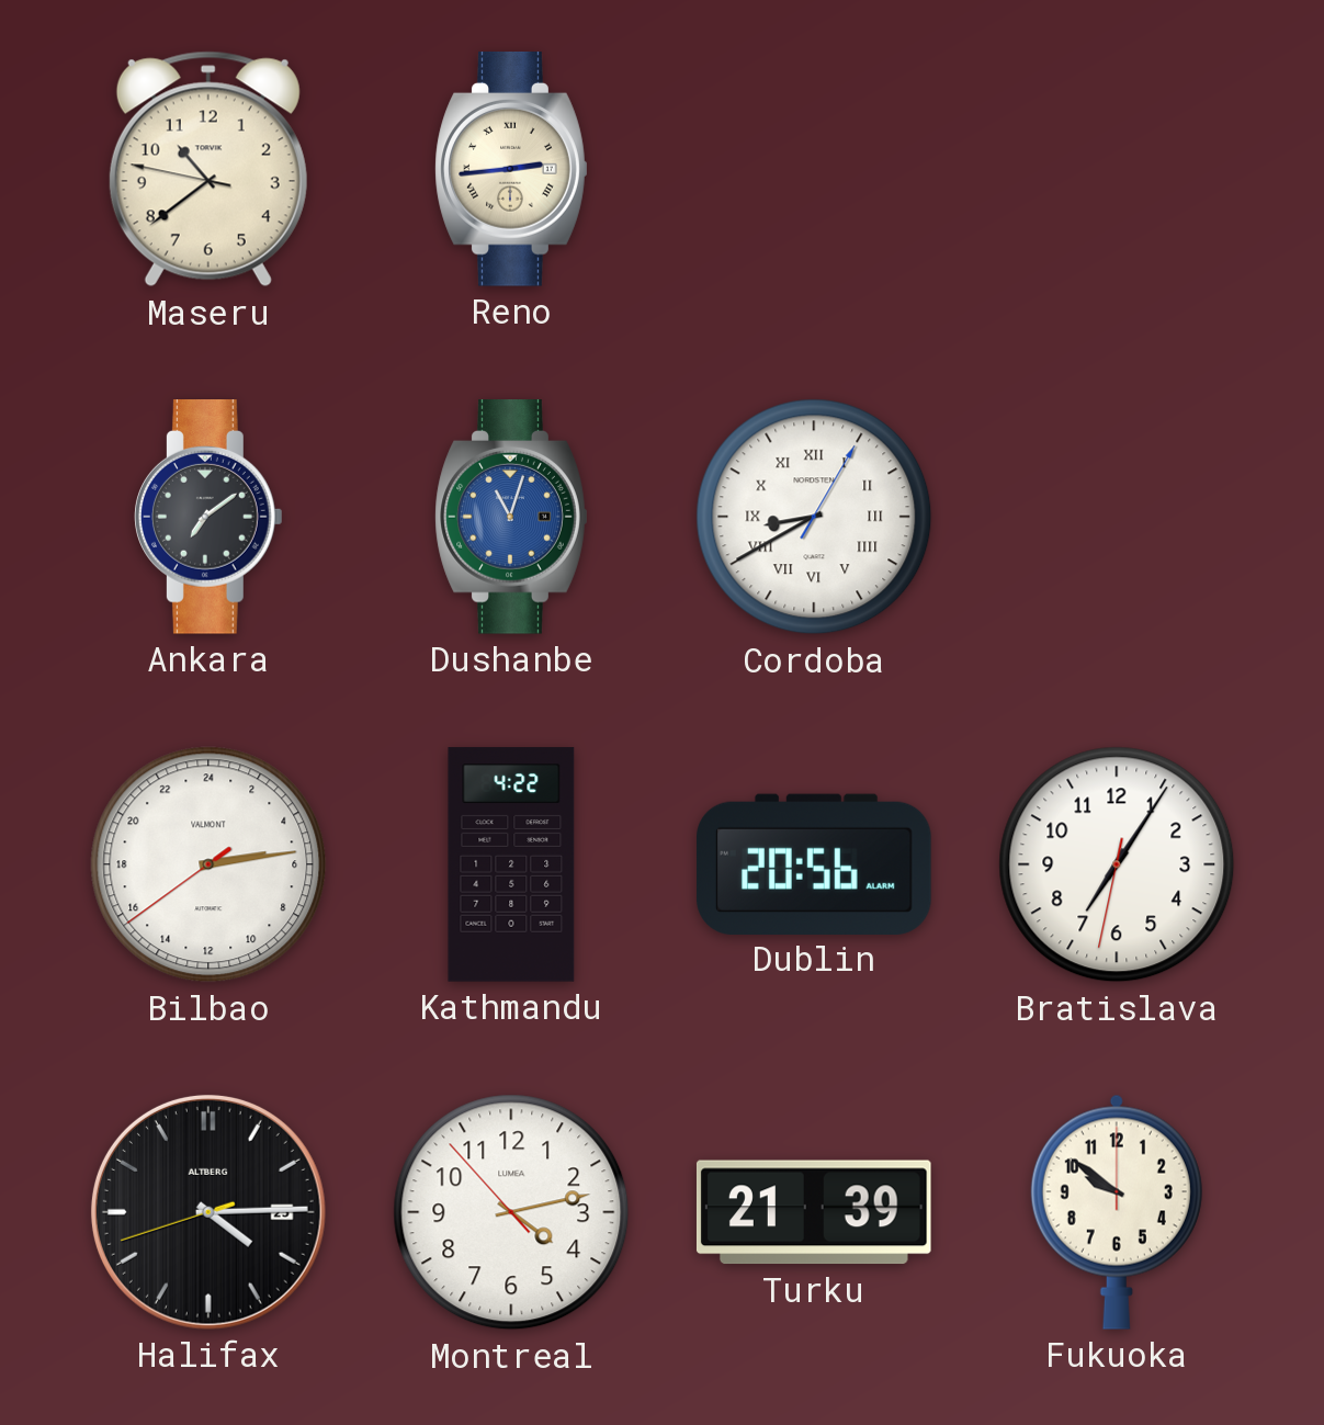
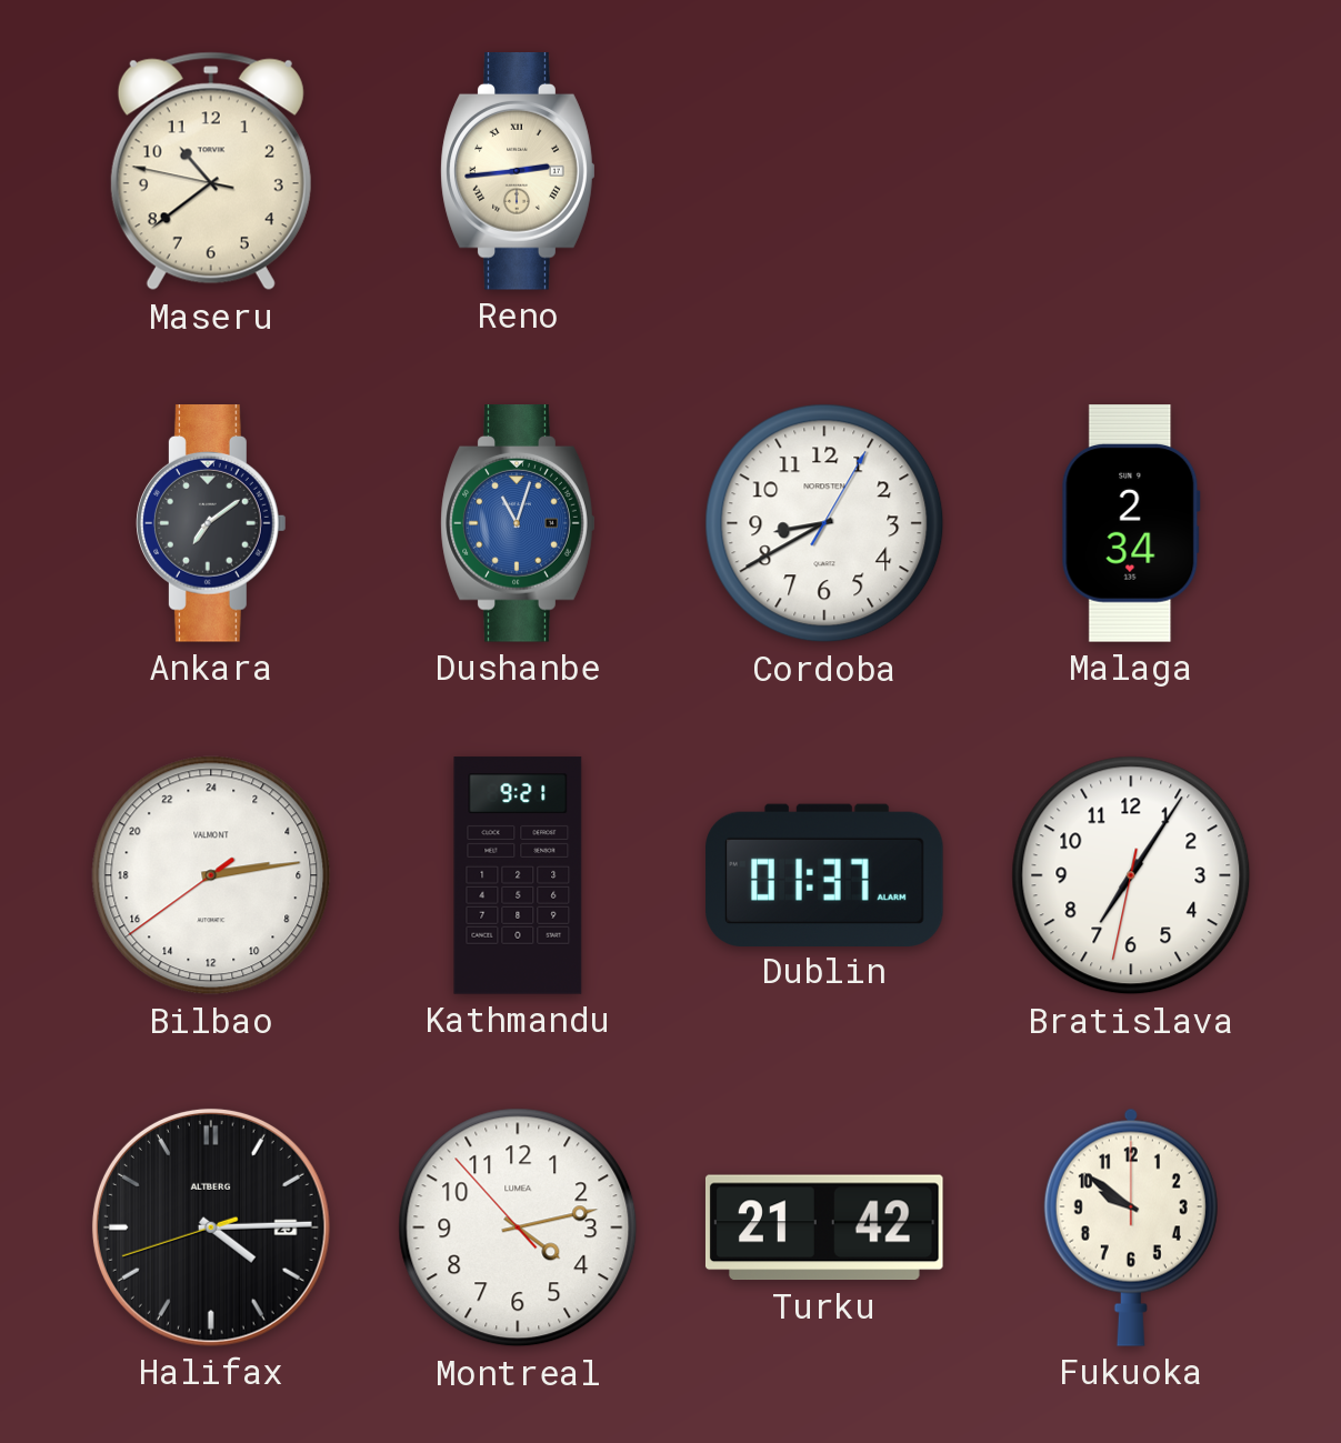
Cordoba numerals: Roman -> Arabic
Malaga: none -> 2:34
Kathmandu: 4:22 -> 9:21
Dublin: 20:56 -> 01:37
Turku: 21:39 -> 21:42
